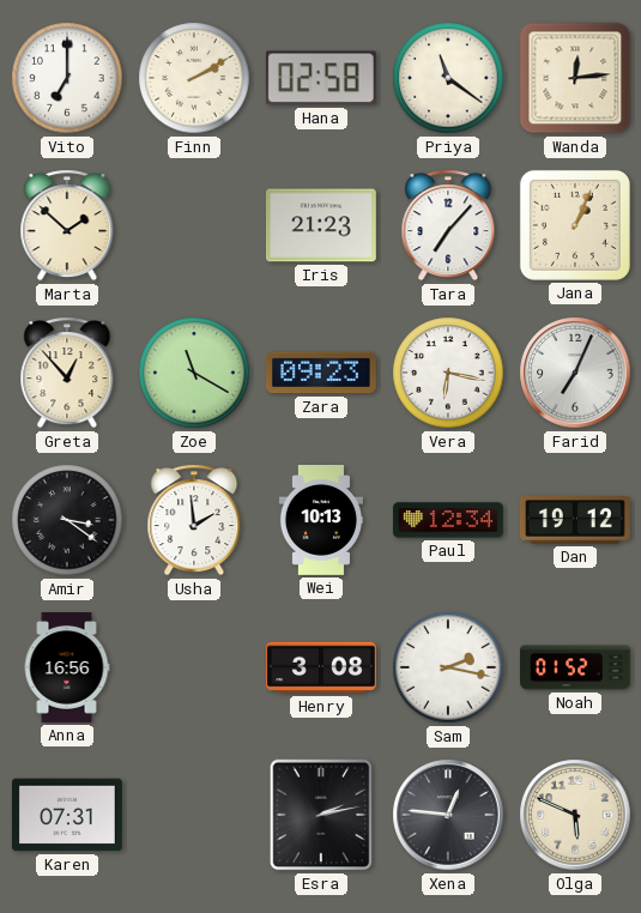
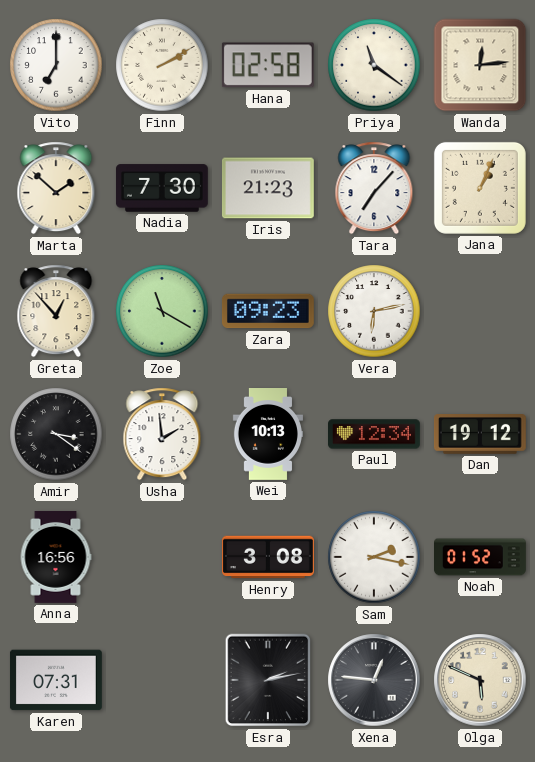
Nadia: none -> 7:30
Vera: 6:17 -> 6:13
Farid: 7:04 -> none
